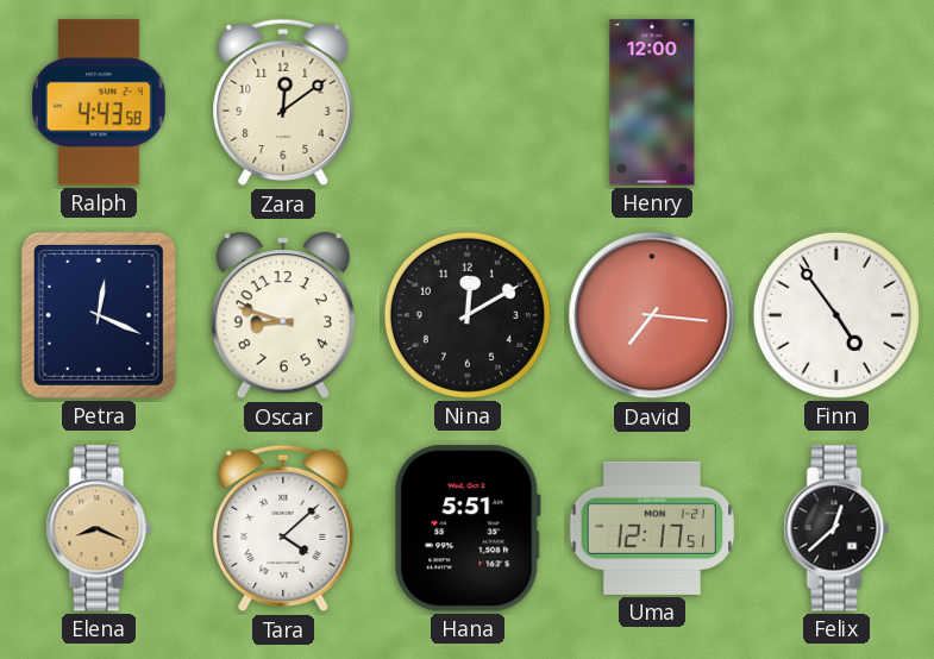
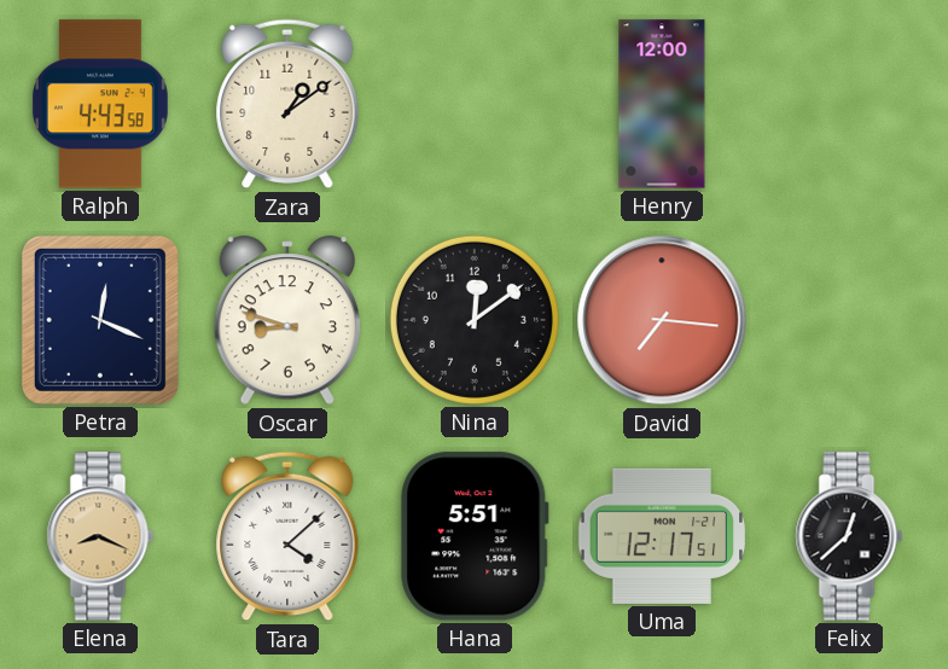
Zara: 12:09 -> 1:09
Nina: 12:10 -> 12:09
Finn: 4:54 -> none
